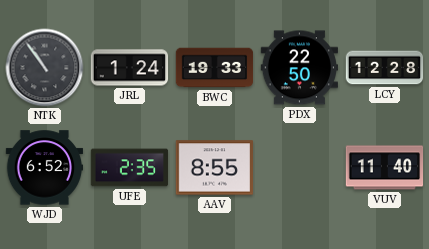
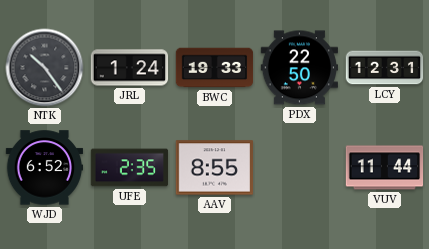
NTK: 10:54 -> 10:24
LCY: 12:28 -> 12:31
VUV: 11:40 -> 11:44
